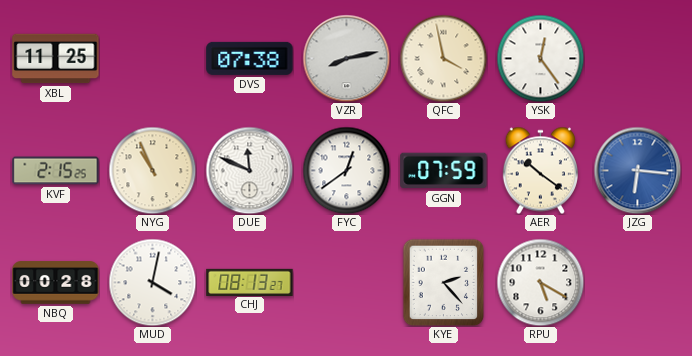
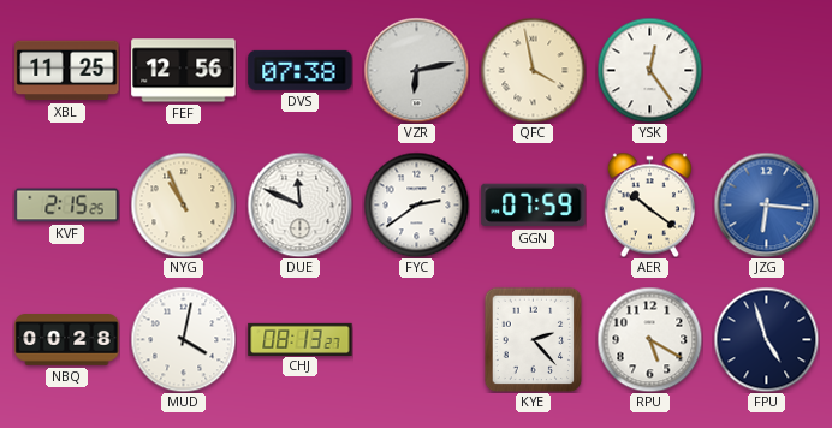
FEF: none -> 12:56
VZR: 8:13 -> 6:13
FYC: 12:39 -> 2:39
FPU: none -> 4:57
